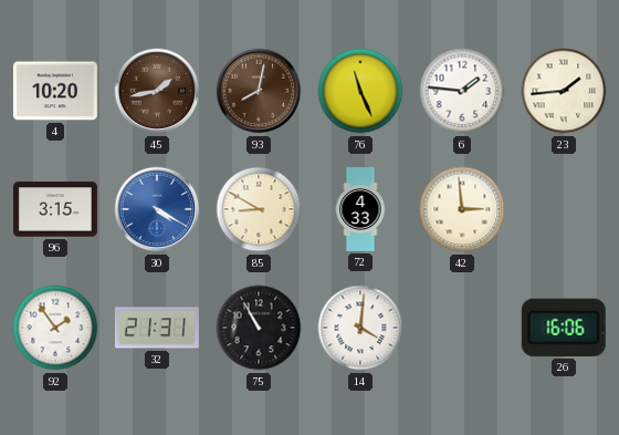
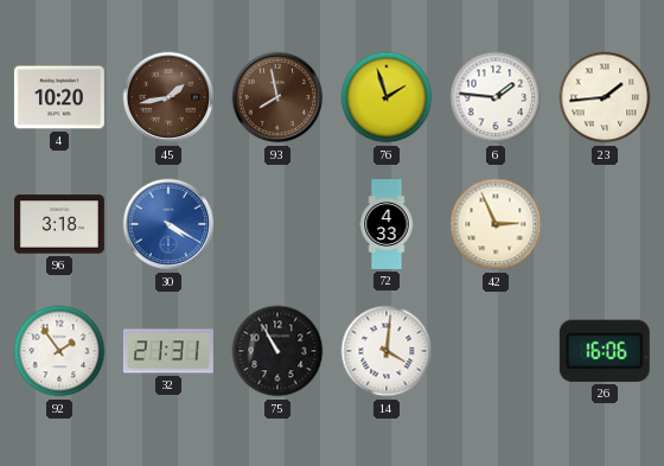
93: 8:02 -> 7:58
76: 11:26 -> 1:57
96: 3:15 -> 3:18
85: 8:50 -> none
42: 2:59 -> 2:56
